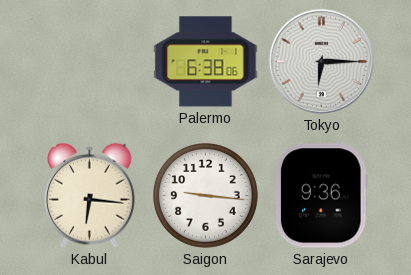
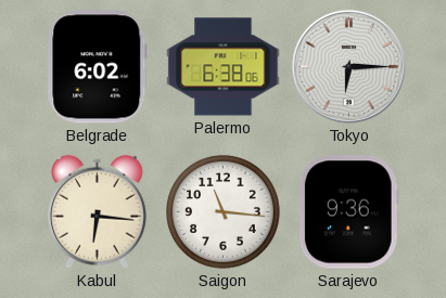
Belgrade: none -> 6:02
Saigon: 9:16 -> 11:16
